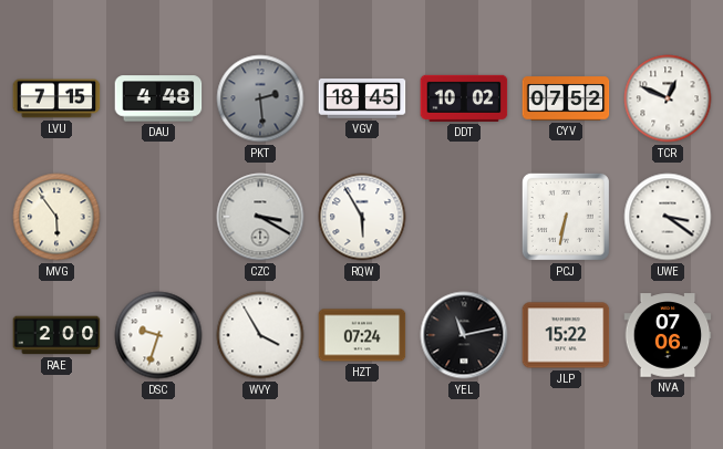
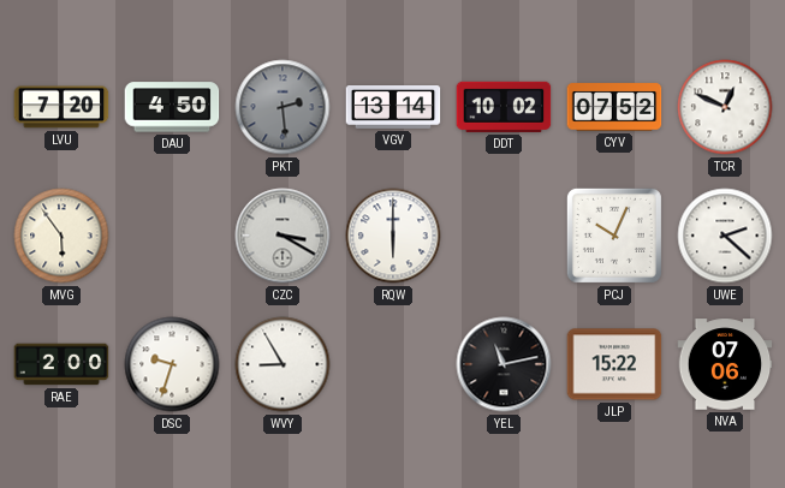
LVU: 7:15 -> 7:20
DAU: 4:48 -> 4:50
VGV: 18:45 -> 13:14
RQW: 5:55 -> 6:00
PCJ: 6:32 -> 10:04
UWE: 3:21 -> 2:22
WVY: 3:55 -> 8:55
HZT: 07:24 -> none
